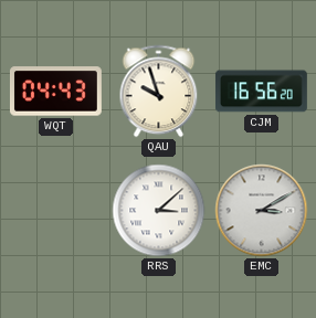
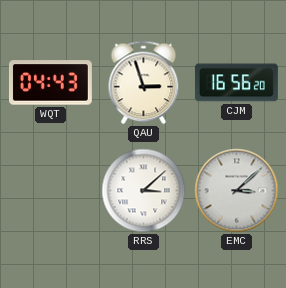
QAU: 9:57 -> 2:57
EMC: 3:10 -> 3:08
